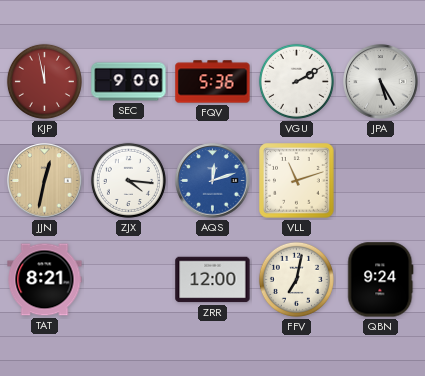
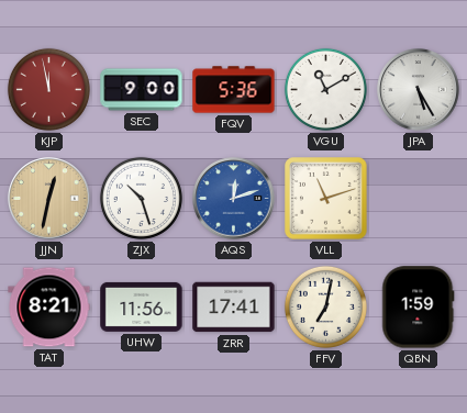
VGU: 2:10 -> 11:10
ZJX: 4:16 -> 10:27
UHW: none -> 11:56
ZRR: 12:00 -> 17:41
QBN: 9:24 -> 1:59
